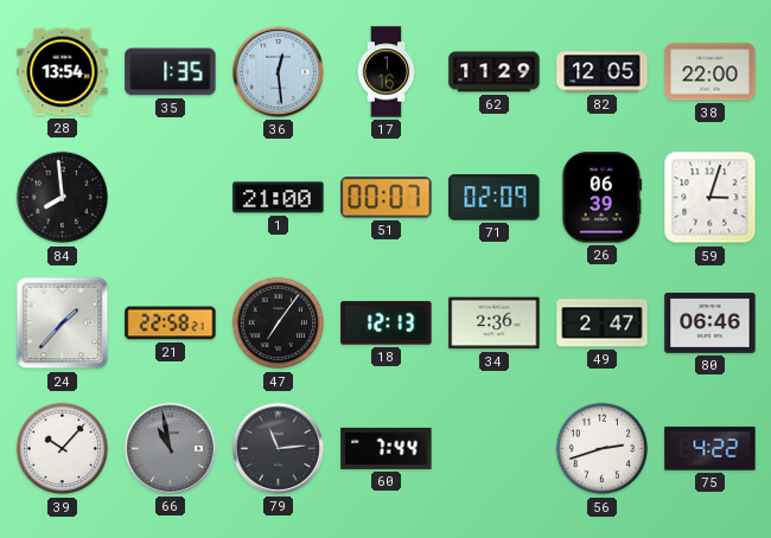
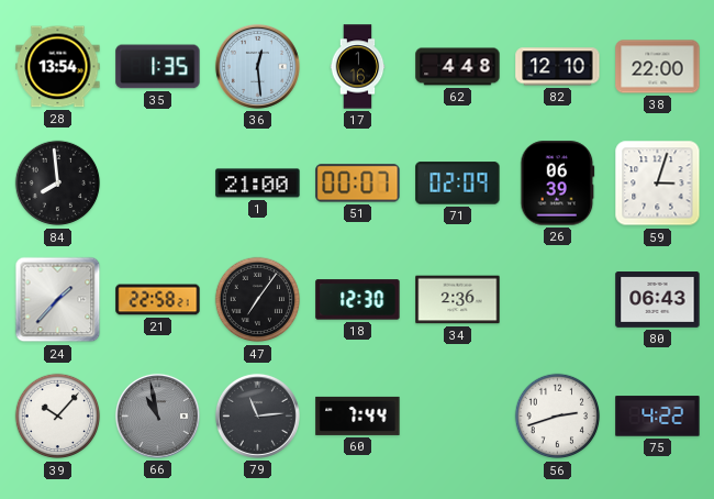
62: 11:29 -> 4:48
82: 12:05 -> 12:10
18: 12:13 -> 12:30
49: 2:47 -> none
80: 06:46 -> 06:43
